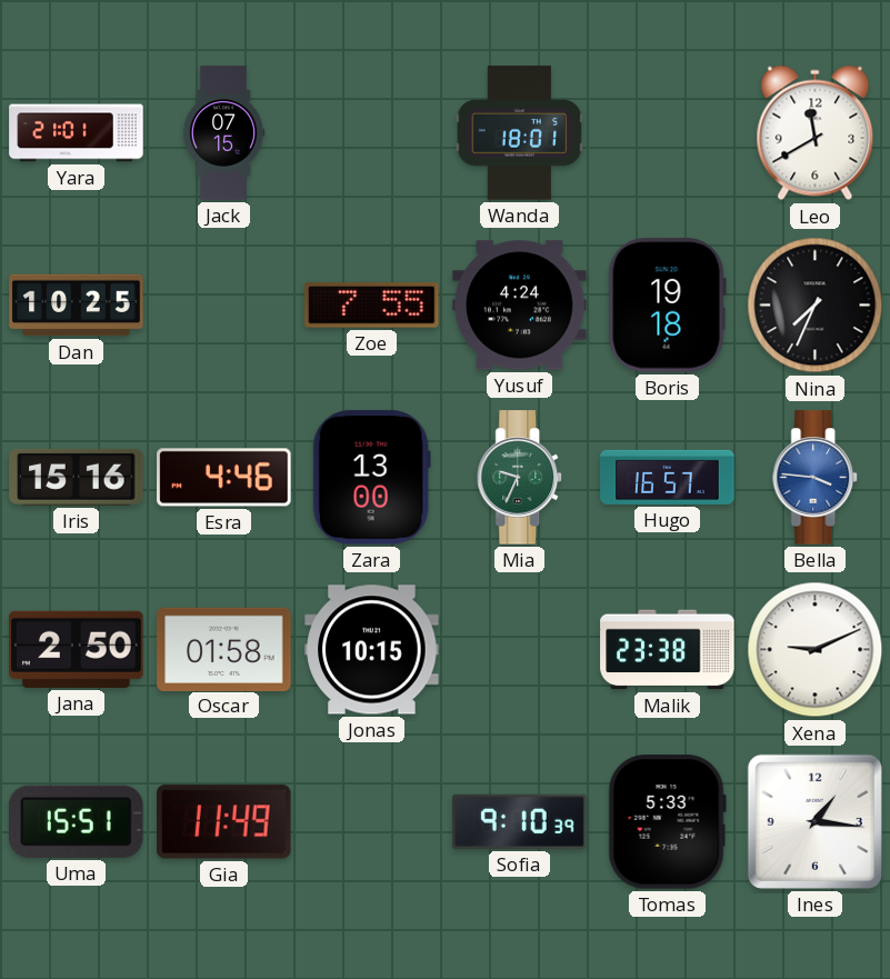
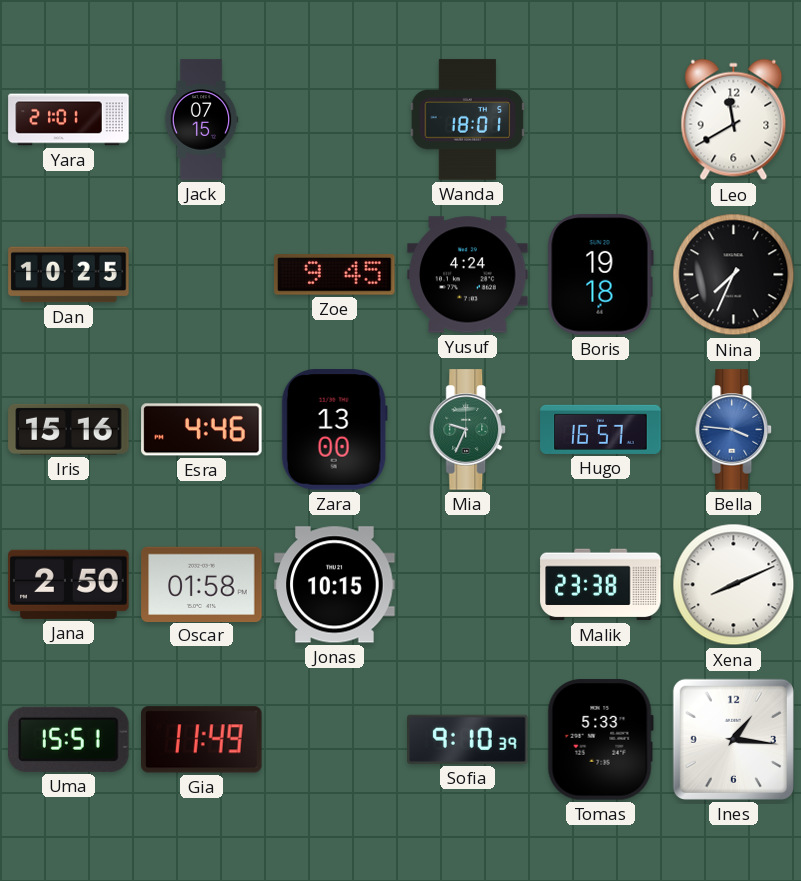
Zoe: 7:55 -> 9:45
Xena: 9:11 -> 8:11
